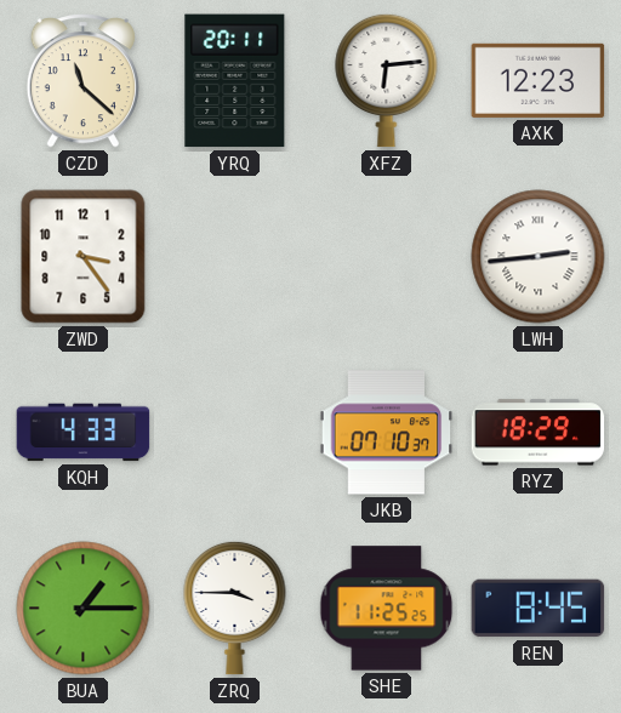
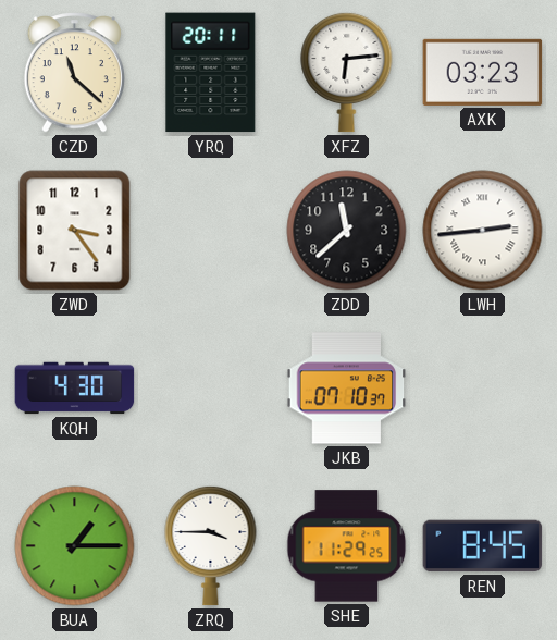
AXK: 12:23 -> 03:23
ZDD: none -> 11:38
KQH: 4:33 -> 4:30
RYZ: 18:29 -> none
SHE: 11:25 -> 11:29
